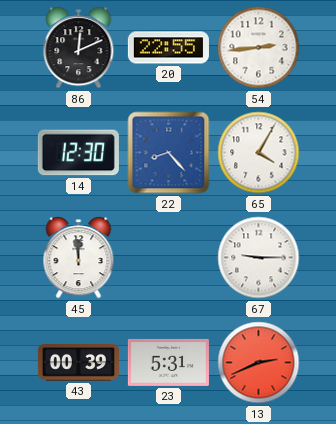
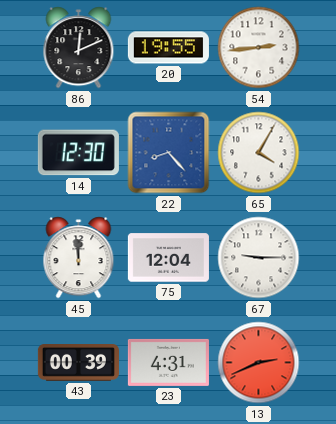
20: 22:55 -> 19:55
75: none -> 12:04
23: 5:31 -> 4:31
